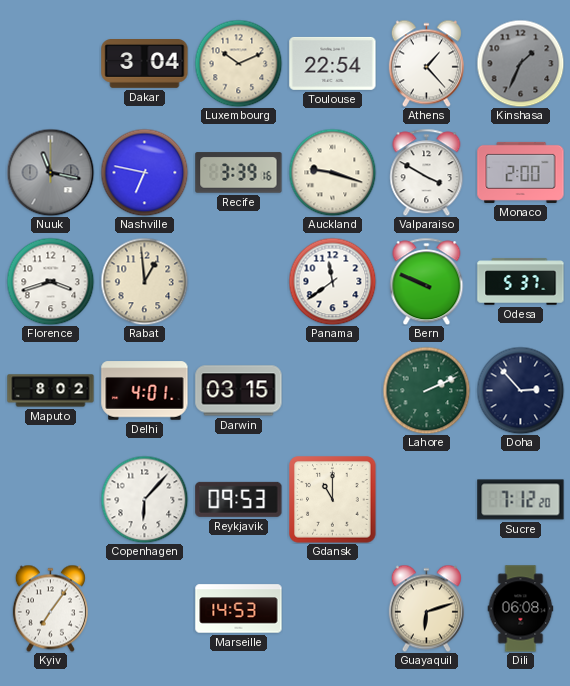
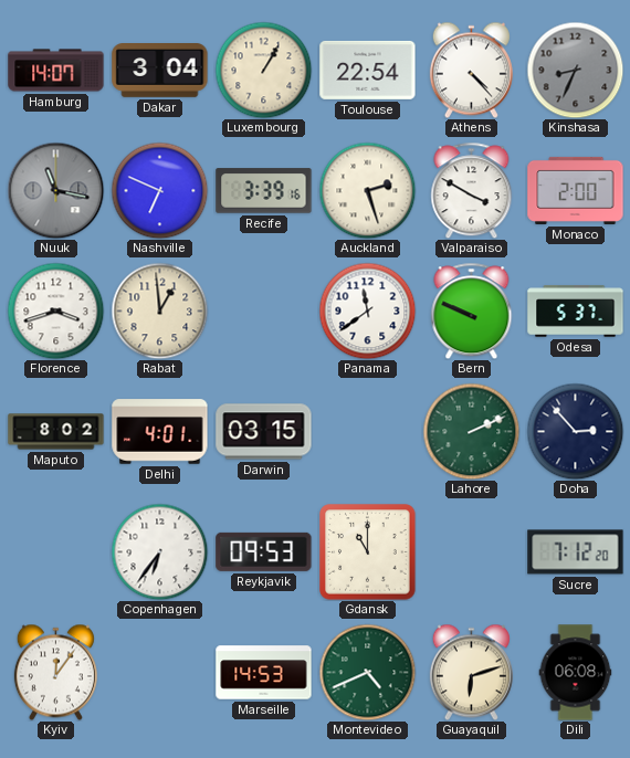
Hamburg: none -> 14:07
Luxembourg: 10:11 -> 1:05
Athens: 1:23 -> 4:23
Kinshasa: 1:34 -> 8:34
Nashville: 6:47 -> 6:49
Auckland: 9:18 -> 2:27
Copenhagen: 6:07 -> 6:36
Kyiv: 7:06 -> 12:06
Montevideo: none -> 4:41
